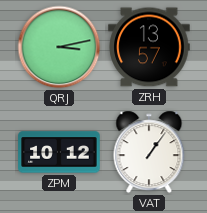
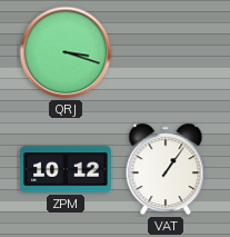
QRJ: 3:13 -> 3:18
ZRH: 13:57 -> none
